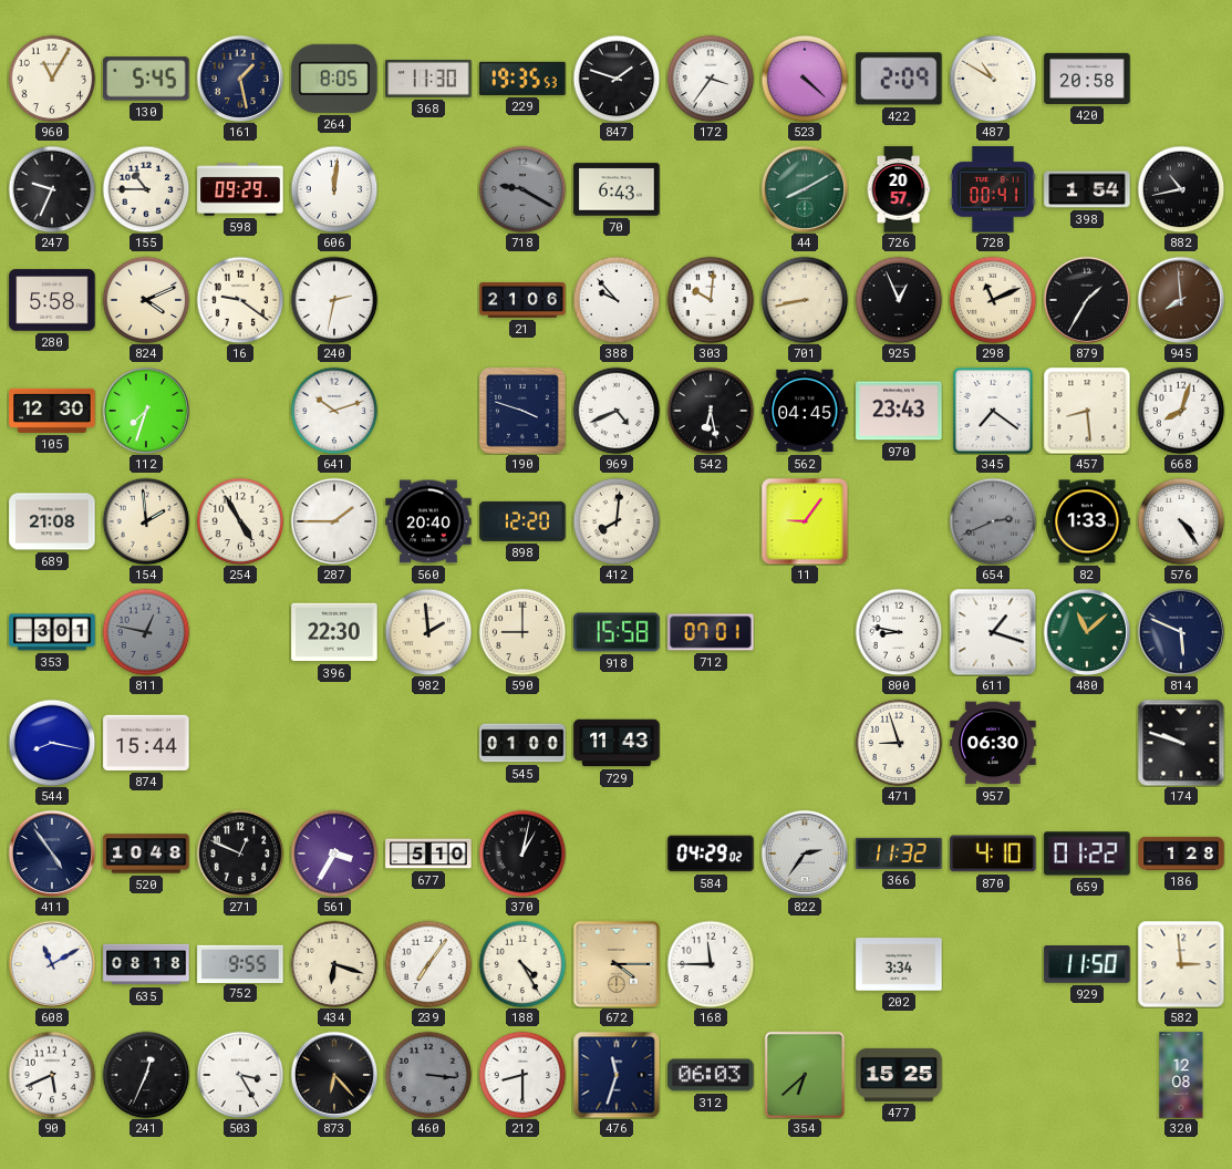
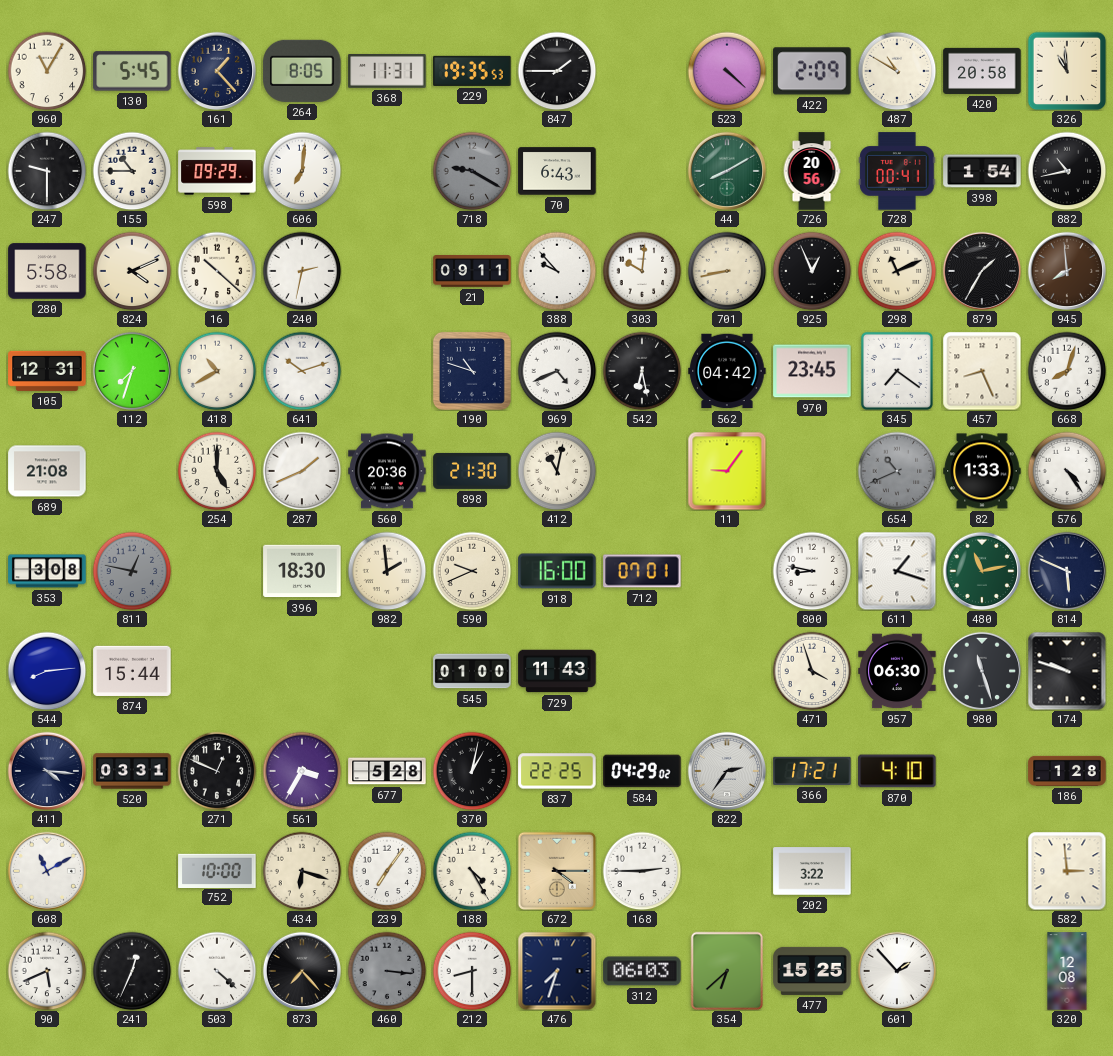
161: 1:28 -> 1:23
368: 11:30 -> 11:31
847: 1:48 -> 1:45
172: 3:36 -> none
326: none -> 10:59
247: 9:34 -> 9:30
606: 12:01 -> 7:01
726: 20:57 -> 20:56
16: 9:21 -> 10:22
21: 21:06 -> 09:11
105: 12:30 -> 12:31
418: none -> 10:40
190: 3:48 -> 10:48
562: 04:45 -> 04:42
970: 23:43 -> 23:45
457: 8:29 -> 8:26
154: 1:59 -> none
254: 4:55 -> 5:00
287: 1:45 -> 1:41
560: 20:40 -> 20:36
898: 12:20 -> 21:30
412: 8:01 -> 11:02
654: 2:41 -> 10:41
353: 3:01 -> 3:08
396: 22:30 -> 18:30
590: 9:00 -> 9:41
918: 15:58 -> 16:00
480: 11:08 -> 11:13
544: 8:17 -> 8:14
471: 8:57 -> 3:57
980: none -> 11:27
411: 4:54 -> 4:16
520: 10:48 -> 03:31
677: 5:10 -> 5:28
837: none -> 22:25
366: 11:32 -> 17:21
659: 01:22 -> none
635: 08:18 -> none
752: 9:55 -> 10:00
168: 11:45 -> 2:45
202: 3:34 -> 3:22
929: 11:50 -> none
503: 3:25 -> 4:22
873: 6:23 -> 7:23
476: 11:33 -> 7:33
601: none -> 1:53
